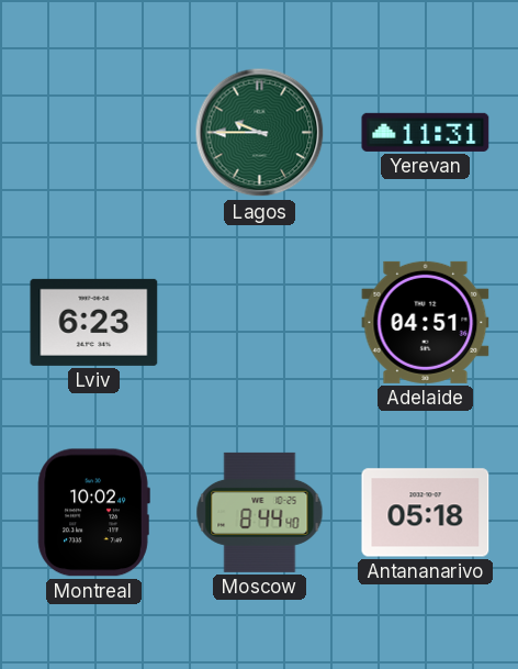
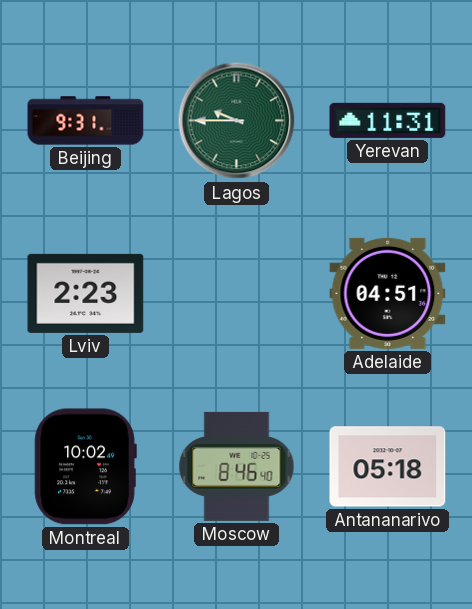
Beijing: none -> 9:31
Lviv: 6:23 -> 2:23
Moscow: 8:44 -> 8:46
